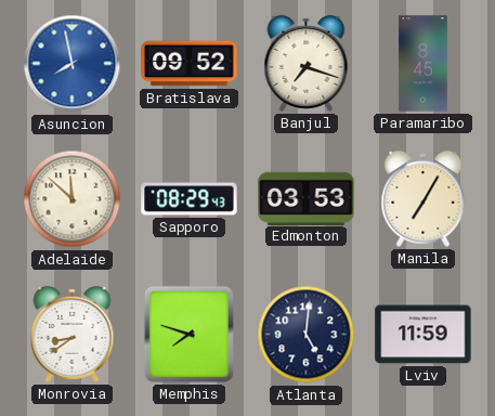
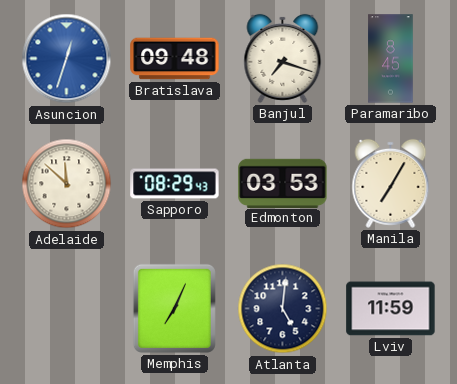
Asuncion: 7:58 -> 12:33
Bratislava: 09:52 -> 09:48
Monrovia: 8:39 -> none
Memphis: 7:48 -> 7:04
